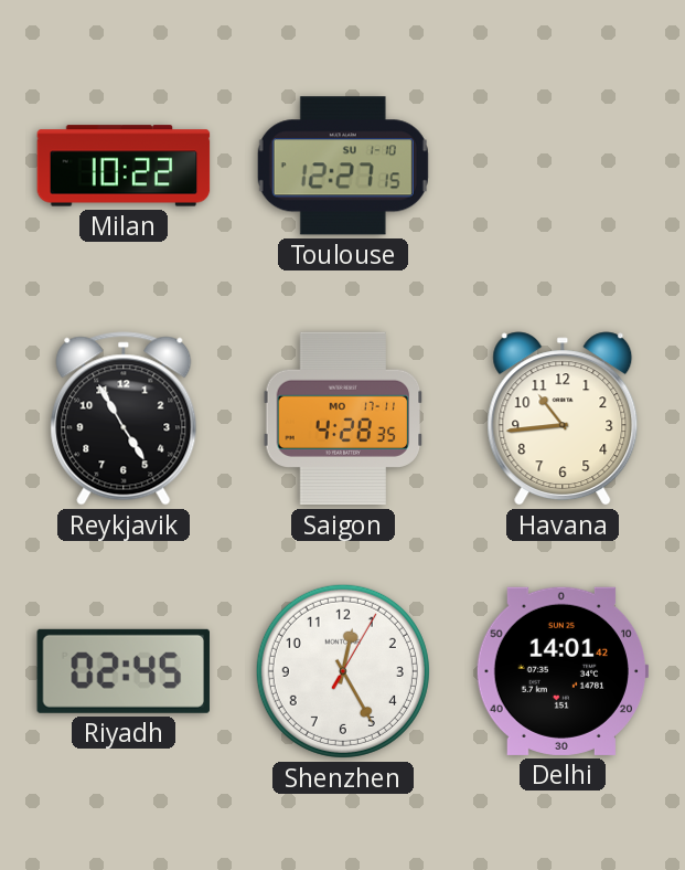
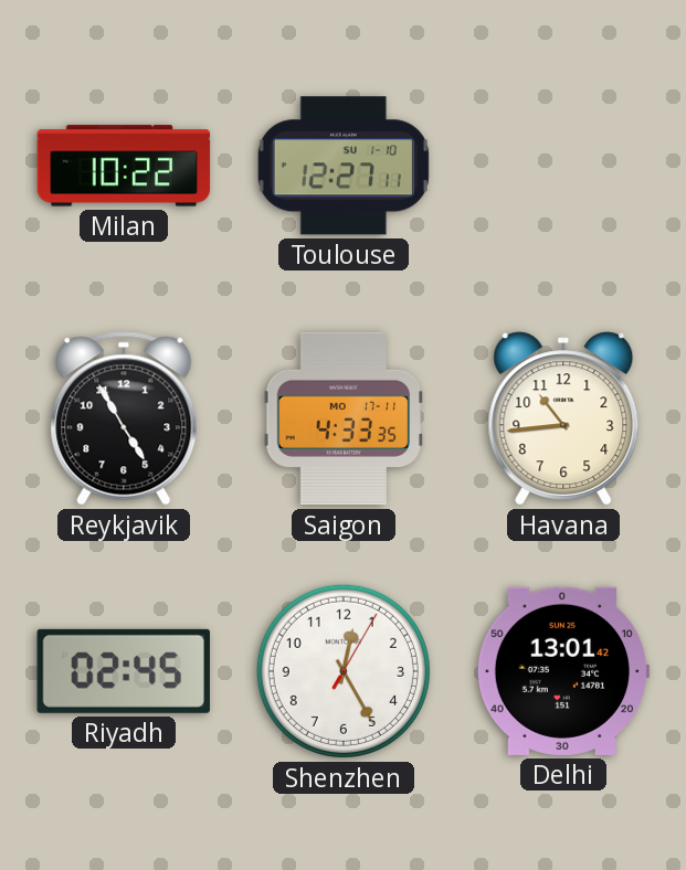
Toulouse: 12:27:15 -> 12:27:11
Saigon: 4:28 -> 4:33
Delhi: 14:01 -> 13:01
